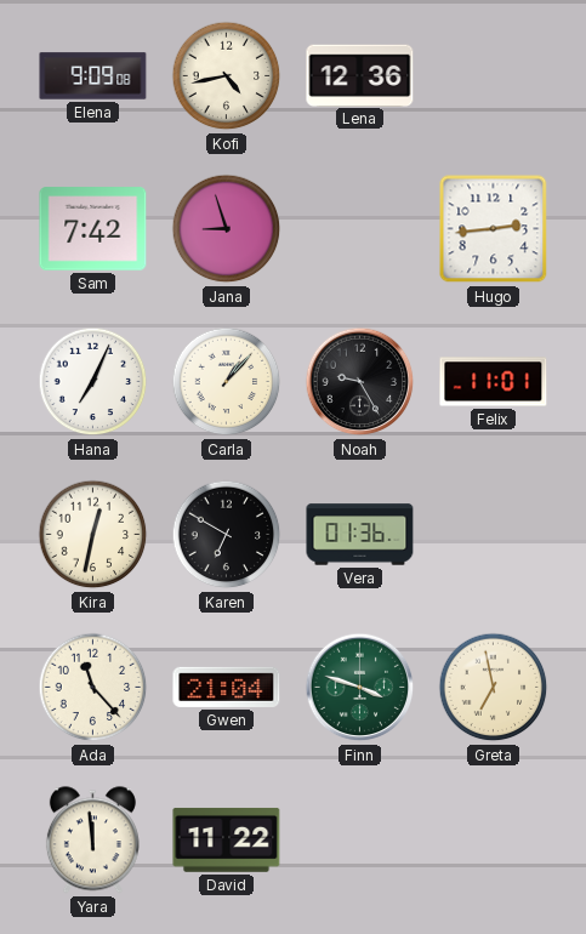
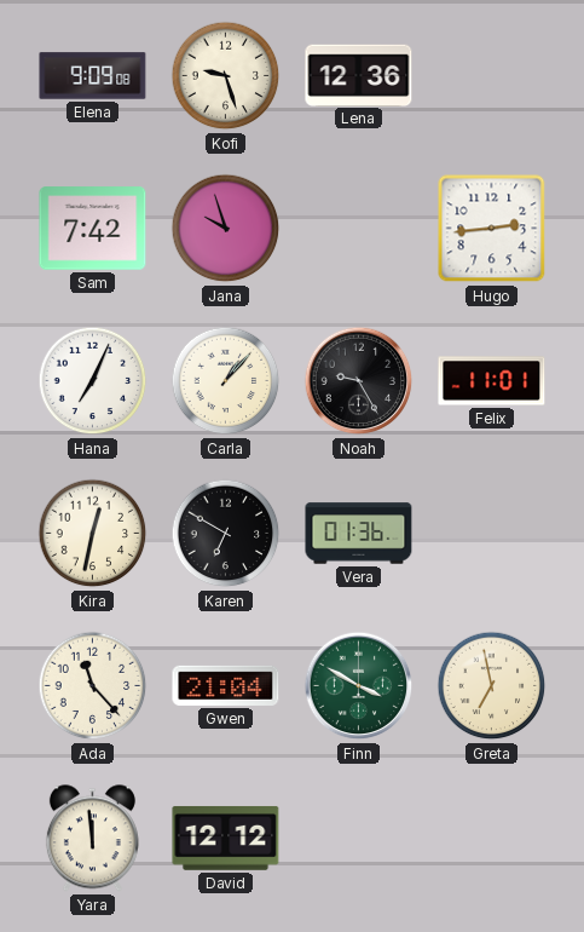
Kofi: 4:43 -> 9:27
Jana: 8:57 -> 9:57
Finn: 3:48 -> 3:50
David: 11:22 -> 12:12
